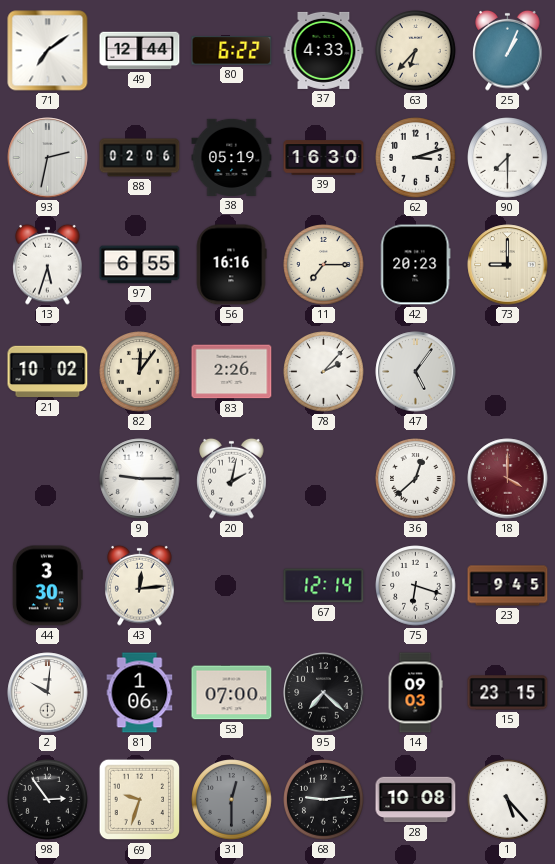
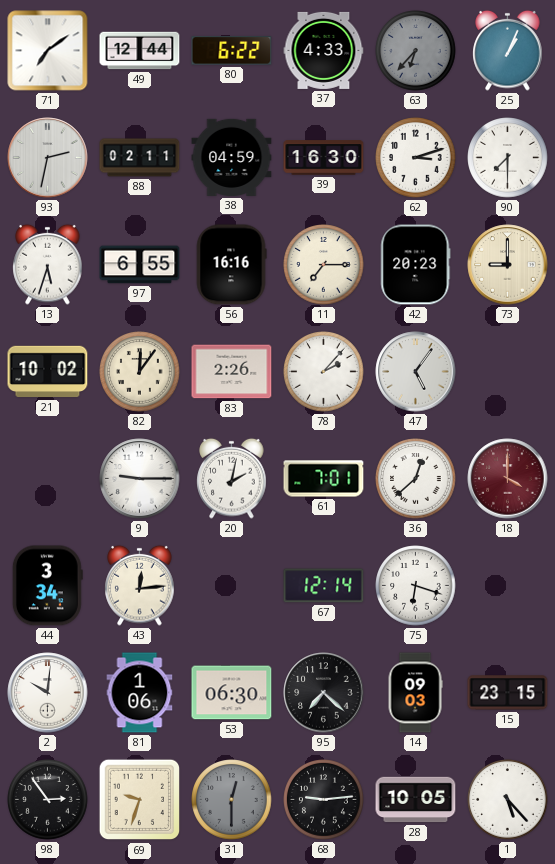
63 dial: cream -> grey
88: 02:06 -> 02:11
38: 05:19 -> 04:59
61: none -> 7:01
44: 3:30 -> 3:34
23: 9:45 -> none
53: 07:00 -> 06:30
28: 10:08 -> 10:05
